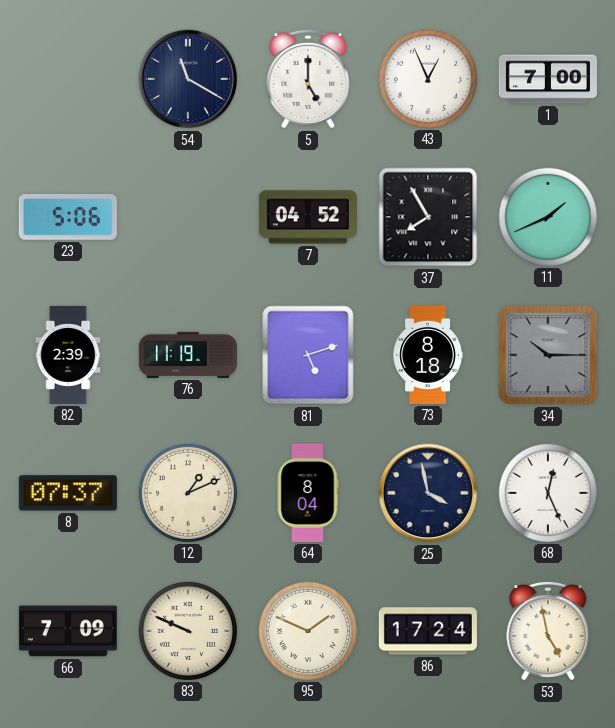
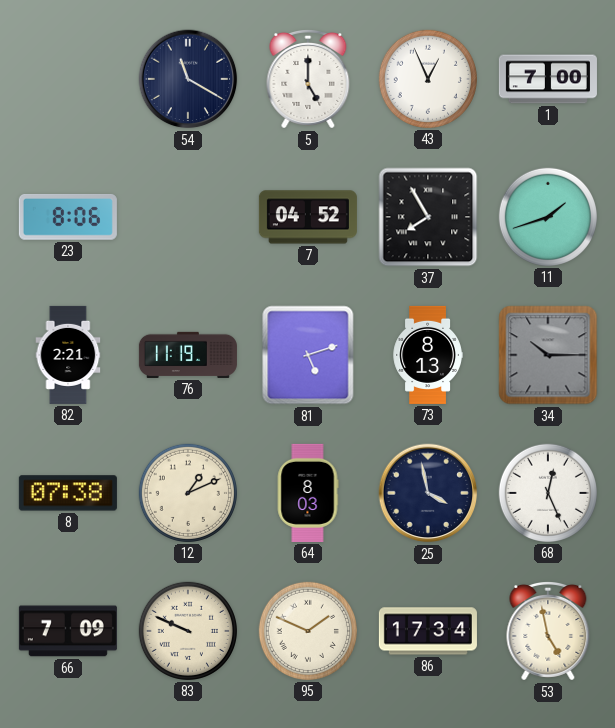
23: 5:06 -> 8:06
11: 1:41 -> 1:42
82: 2:39 -> 2:21
73: 8:18 -> 8:13
8: 07:37 -> 07:38
64: 8:04 -> 8:03
86: 17:24 -> 17:34
